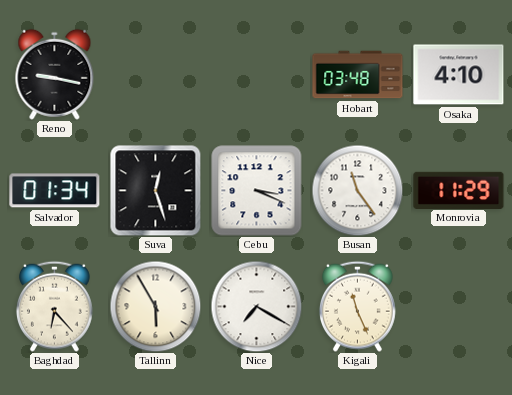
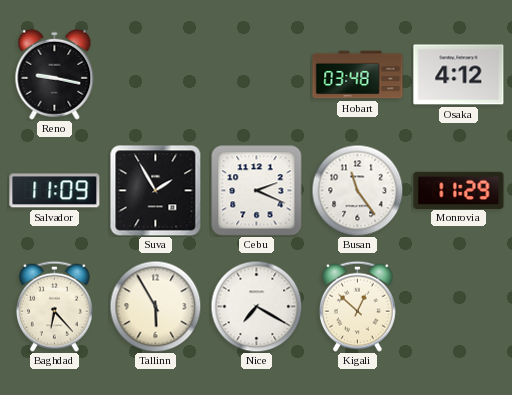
Osaka: 4:10 -> 4:12
Salvador: 01:34 -> 11:09
Suva: 12:27 -> 1:55
Cebu: 3:19 -> 2:19
Kigali: 11:26 -> 12:52
